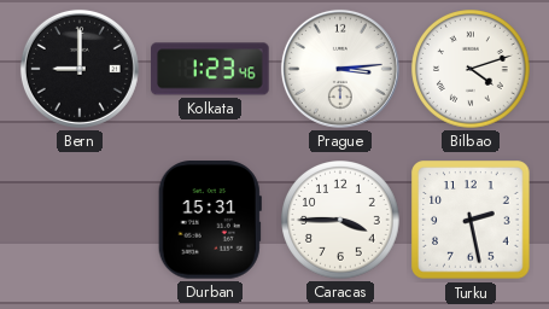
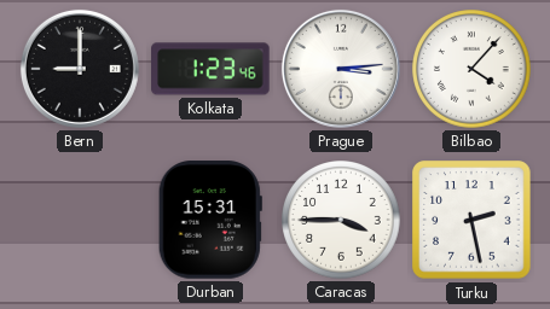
Bilbao: 4:12 -> 4:07
